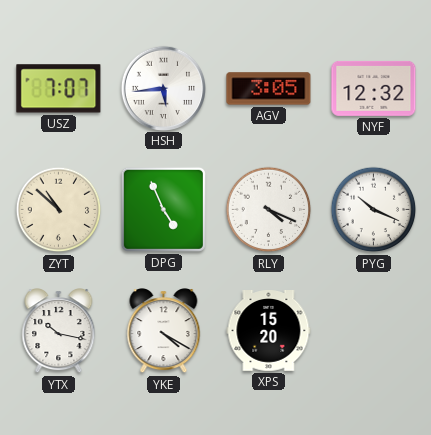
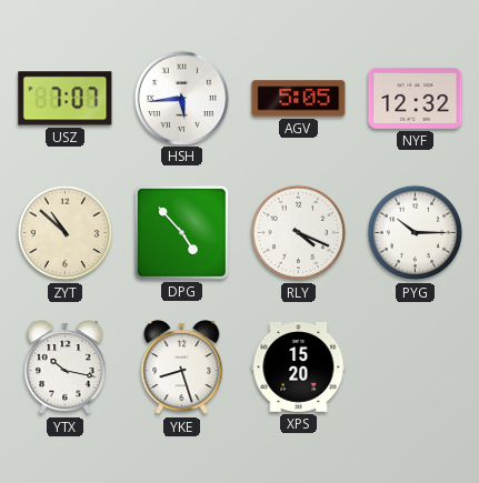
AGV: 3:05 -> 5:05
DPG: 4:56 -> 4:53
PYG: 10:19 -> 10:15
YKE: 4:20 -> 8:27
